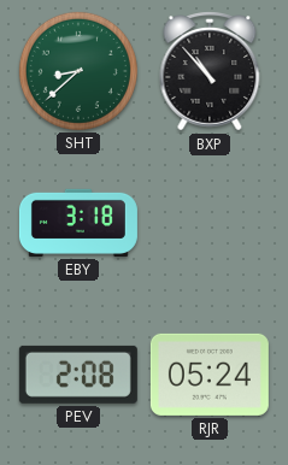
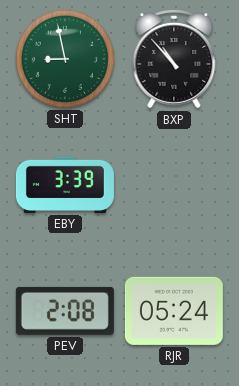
SHT: 8:38 -> 8:58
EBY: 3:18 -> 3:39
